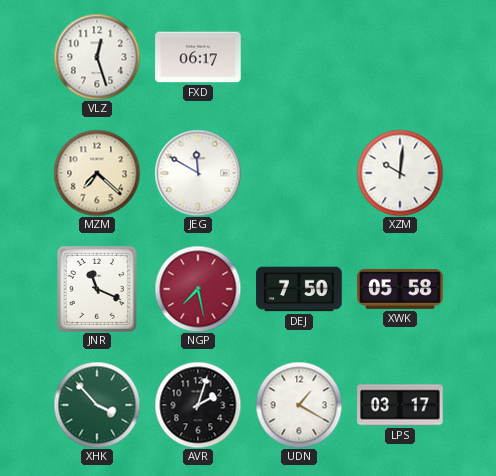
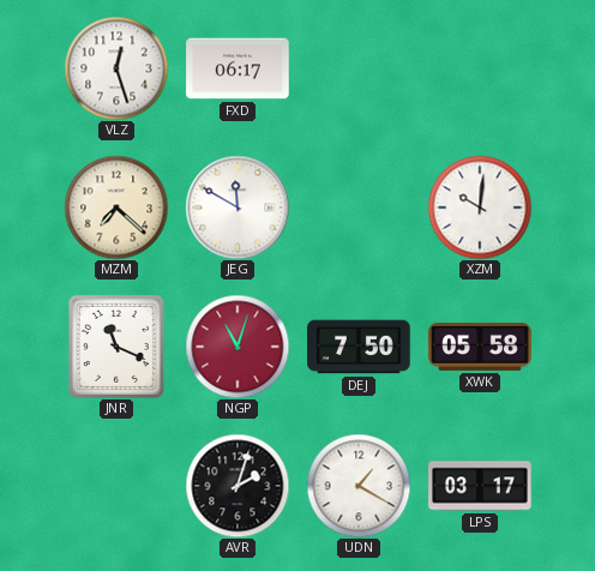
NGP: 7:28 -> 11:03
XHK: 3:53 -> none
